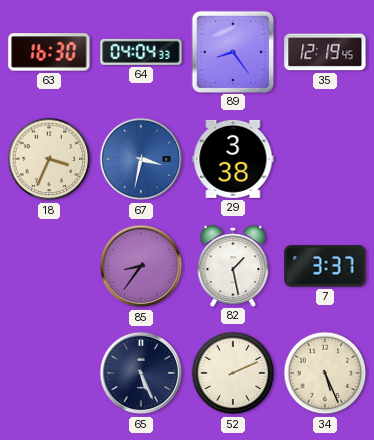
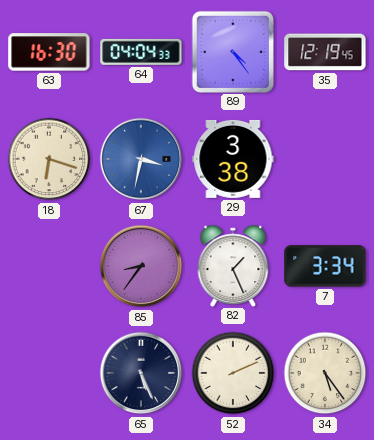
89: 8:24 -> 4:24
18: 3:34 -> 6:18
82: 1:28 -> 1:26
7: 3:37 -> 3:34
34: 5:26 -> 5:24
